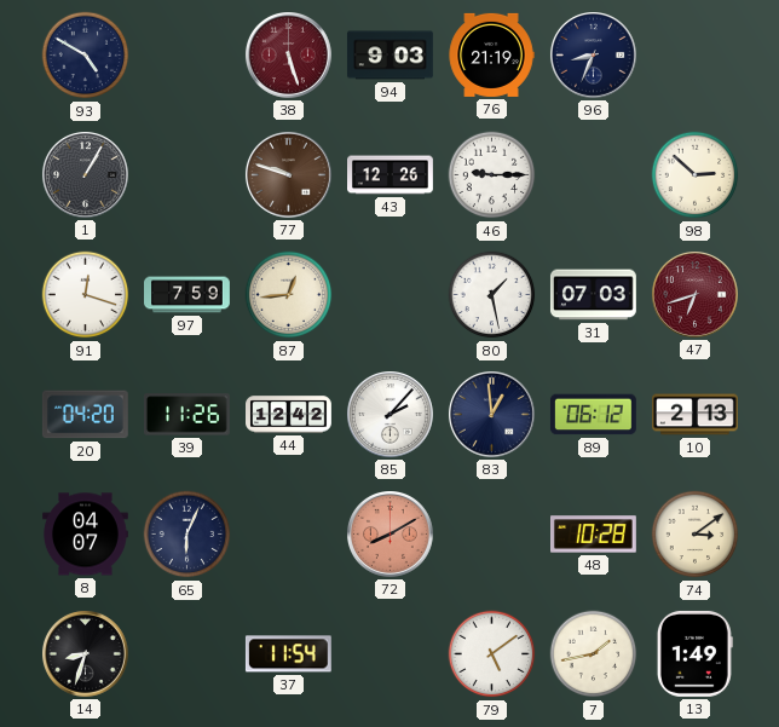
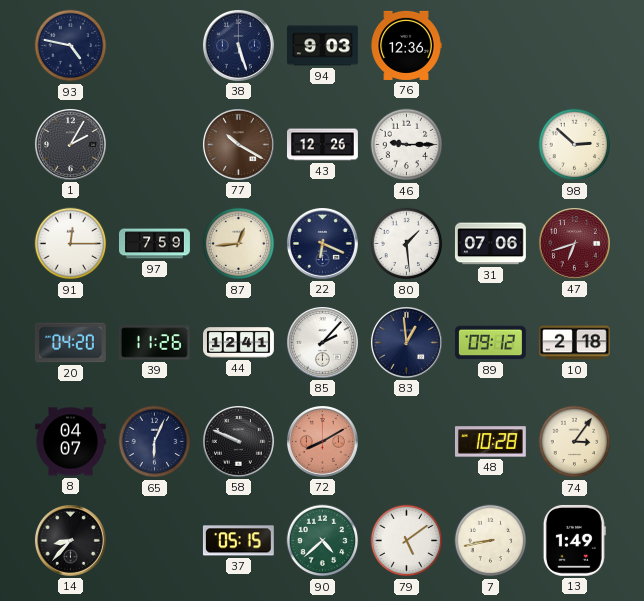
93: 4:50 -> 4:47
38 dial: burgundy -> navy
76: 21:19 -> 12:36
96: 8:34 -> none
1: 1:05 -> 2:05
77: 9:48 -> 10:20
91: 12:18 -> 12:15
22: none -> 6:19
80: 1:28 -> 1:29
31: 07:03 -> 07:06
44: 12:42 -> 12:41
89: 06:12 -> 09:12
10: 2:13 -> 2:18
58: none -> 9:49
74: 3:09 -> 3:06
14: 8:33 -> 8:37
37: 11:54 -> 05:15
90: none -> 4:38
7: 1:43 -> 8:43
